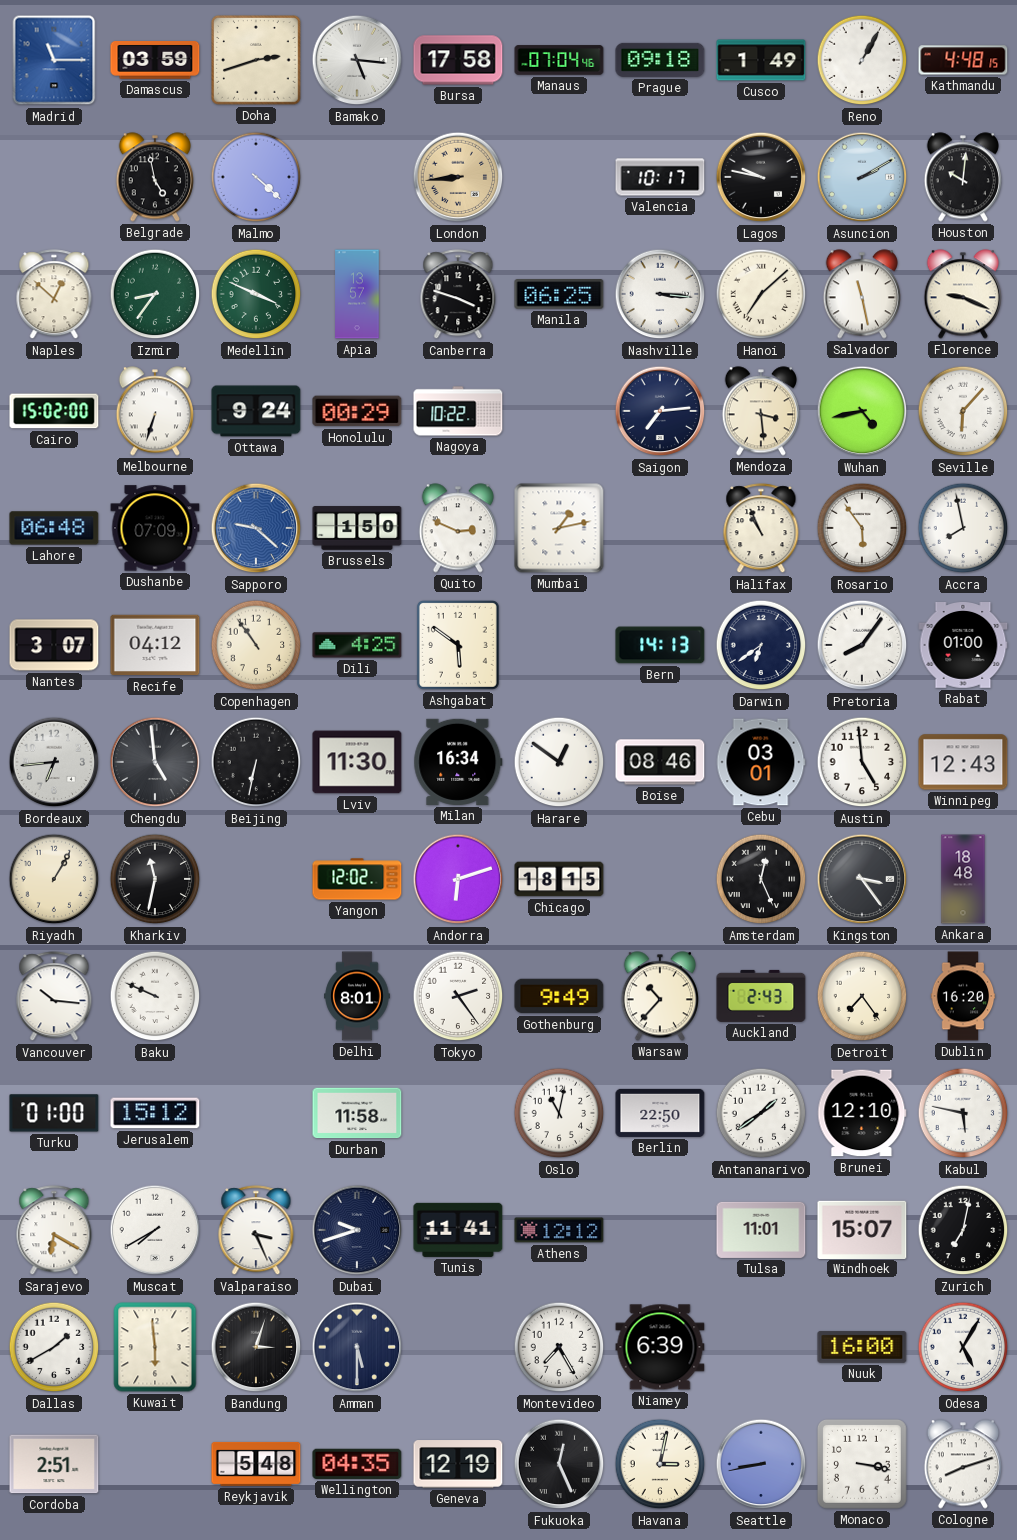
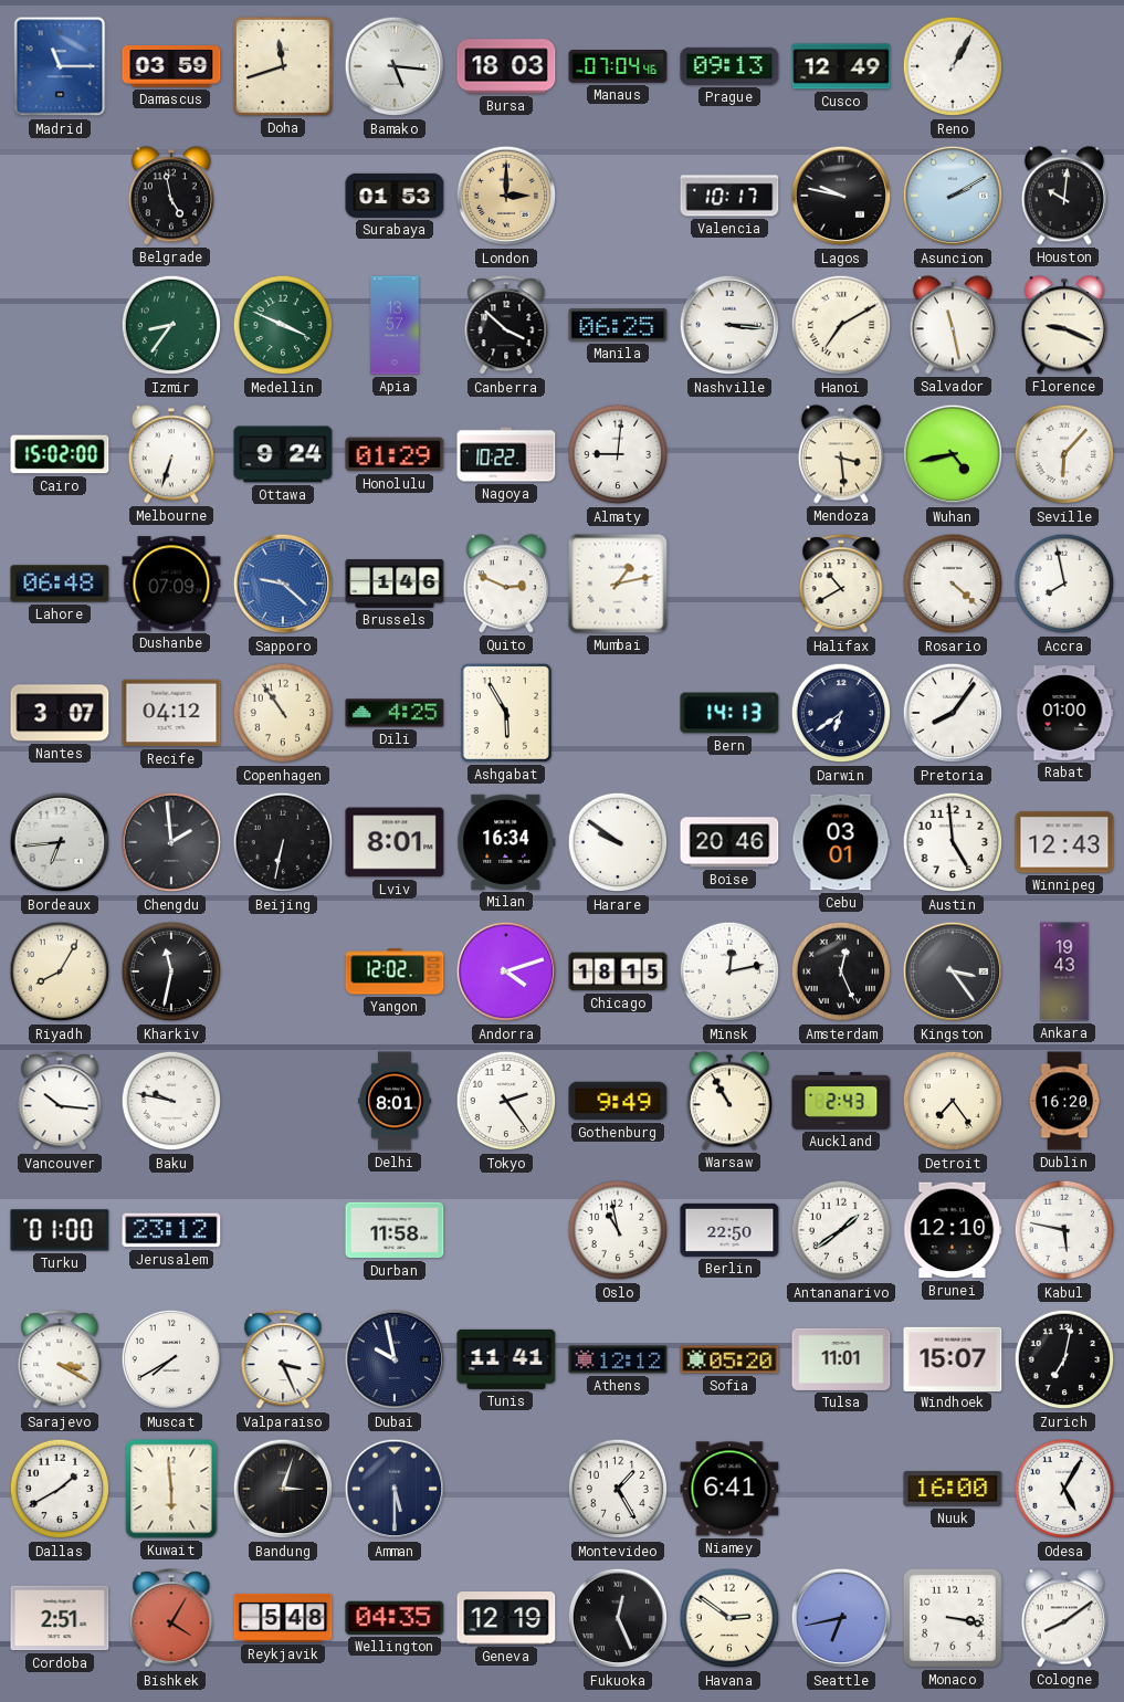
Doha: 2:42 -> 11:42
Bursa: 17:58 -> 18:03
Prague: 09:18 -> 09:13
Cusco: 1:49 -> 12:49
Kathmandu: 4:48 -> none
Malmo: 4:22 -> none
Surabaya: none -> 01:53
London: 8:44 -> 3:00
Naples: 12:52 -> none
Canberra: 3:48 -> 3:52
Hanoi: 7:08 -> 7:10
Honolulu: 00:29 -> 01:29
Almaty: none -> 9:01
Saigon: 7:14 -> none
Brussels: 1:50 -> 1:46
Halifax: 10:56 -> 10:40
Rosario: 5:54 -> 4:22
Ashgabat: 5:51 -> 5:55
Chengdu: 4:59 -> 1:59
Lviv: 11:30 -> 8:01
Harare: 12:51 -> 9:51
Boise: 08:46 -> 20:46
Riyadh: 1:05 -> 8:05
Andorra: 6:12 -> 4:12
Minsk: none -> 12:13
Ankara: 18:48 -> 19:43
Baku: 9:49 -> 9:47
Warsaw: 10:37 -> 10:55
Jerusalem: 15:12 -> 23:12
Oslo: 11:02 -> 10:58
Sarajevo: 6:20 -> 3:20
Dubai: 9:42 -> 9:58
Sofia: none -> 05:20
Montevideo: 7:25 -> 1:25
Niamey: 6:39 -> 6:41
Bishkek: none -> 4:05
Havana: 3:02 -> 2:51
Seattle: 8:43 -> 6:43
Cologne: 8:12 -> 8:09
